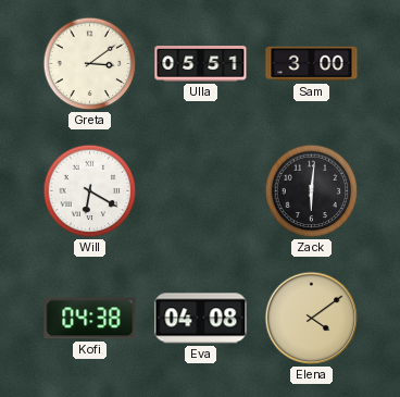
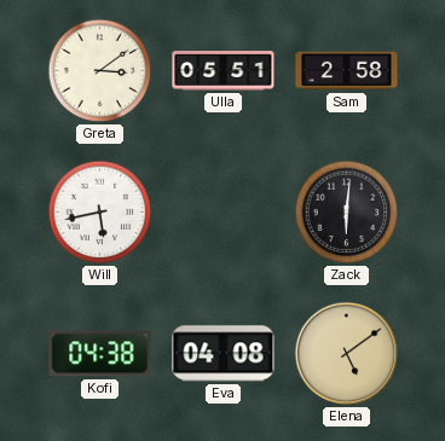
Sam: 3:00 -> 2:58
Will: 6:20 -> 5:43
Elena: 4:09 -> 5:09
